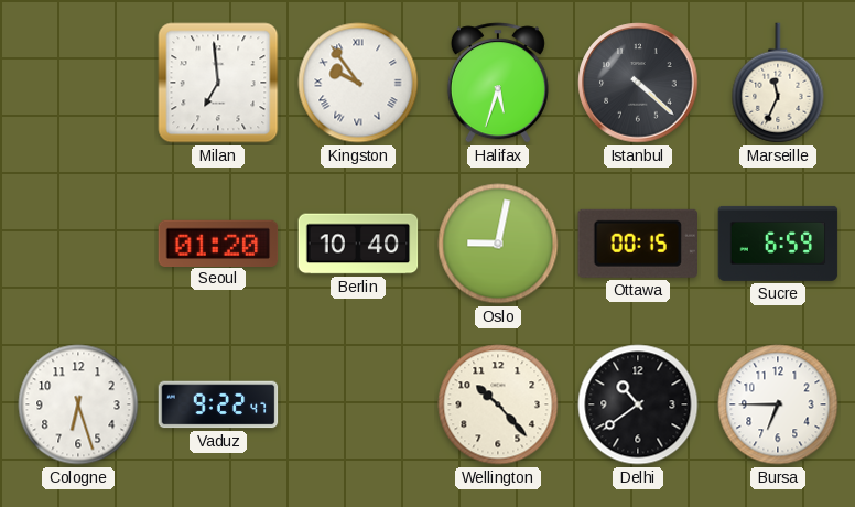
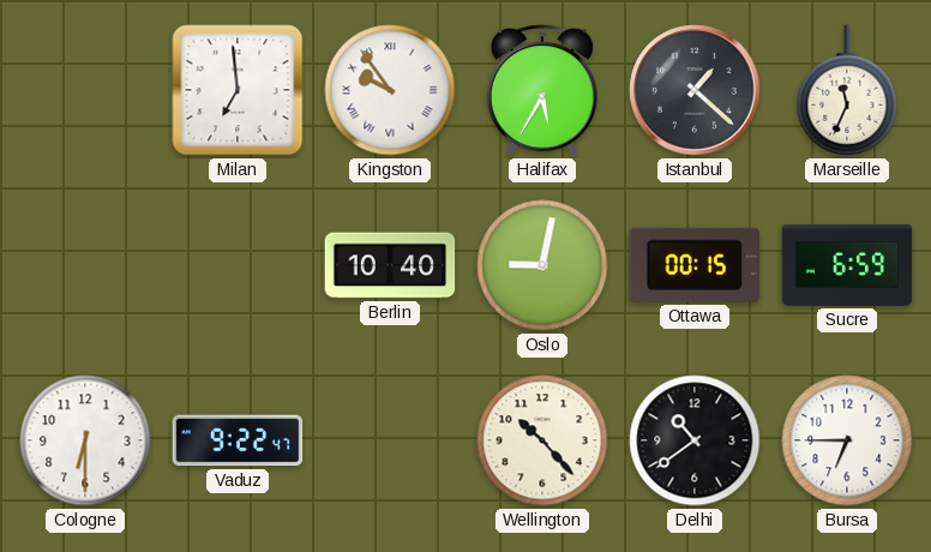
Halifax: 5:33 -> 5:35
Istanbul: 4:22 -> 1:22
Seoul: 01:20 -> none
Cologne: 6:27 -> 6:30
